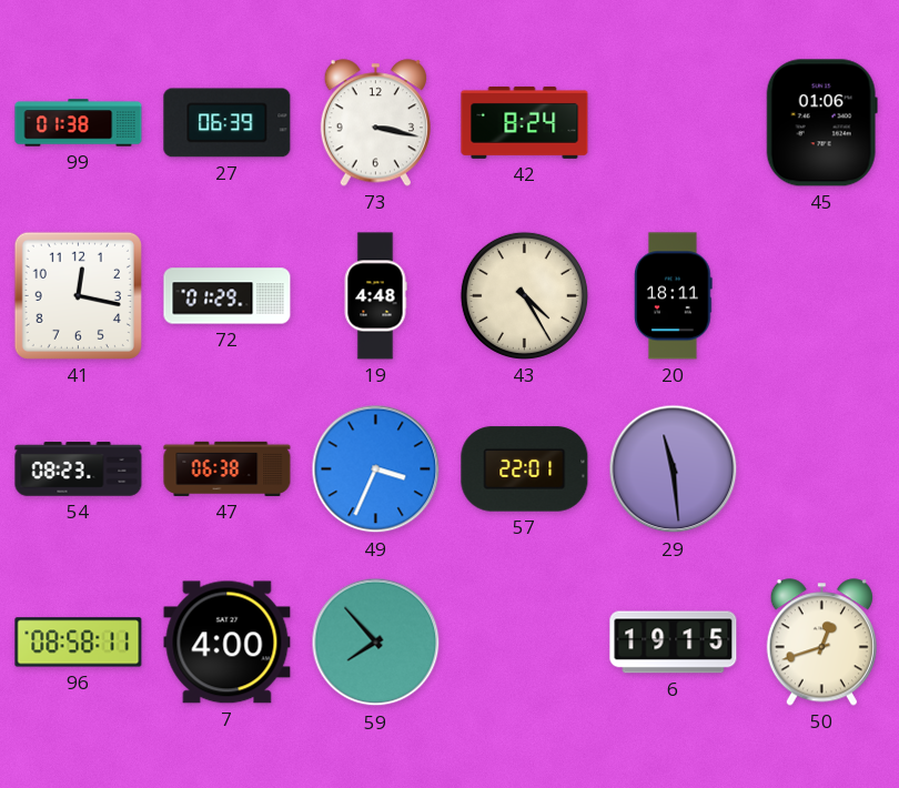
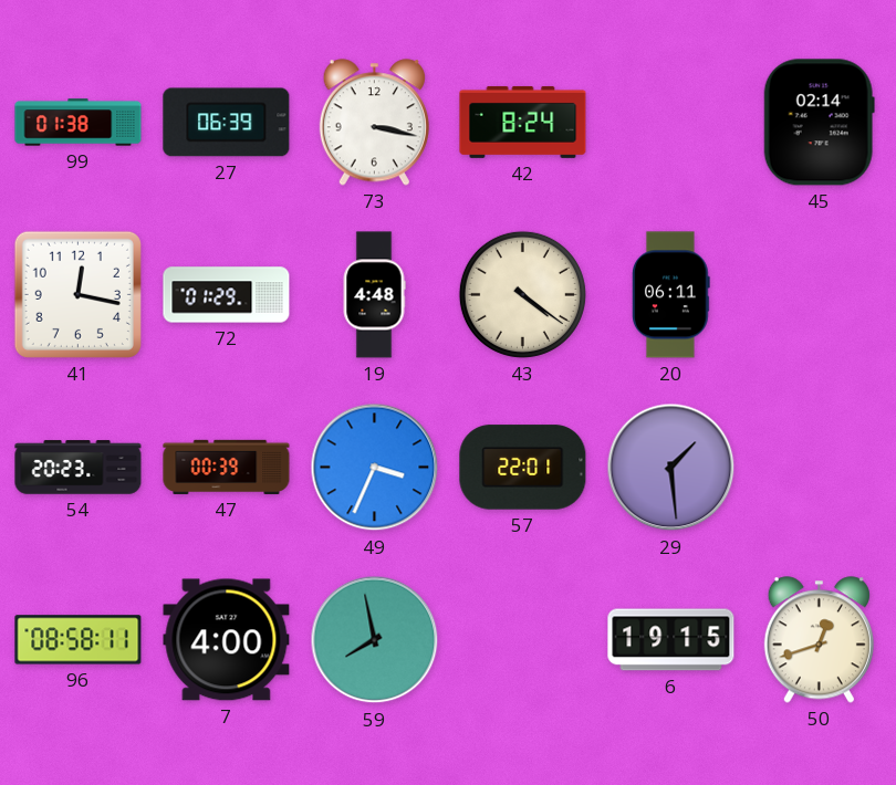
45: 01:06 -> 02:14
43: 4:25 -> 4:21
20: 18:11 -> 06:11
54: 08:23 -> 20:23
47: 06:38 -> 00:39
29: 11:29 -> 1:29
59: 7:53 -> 7:58
